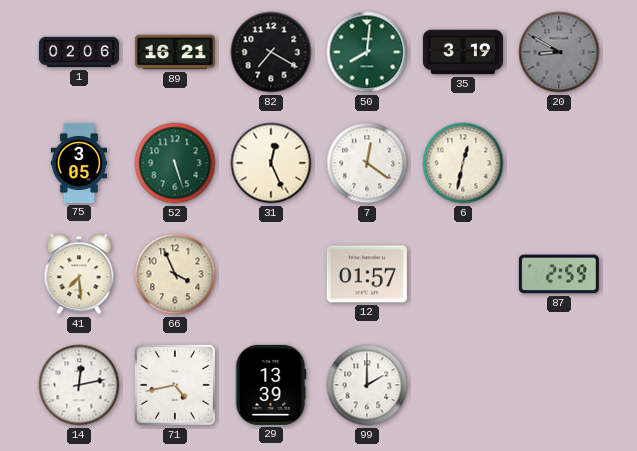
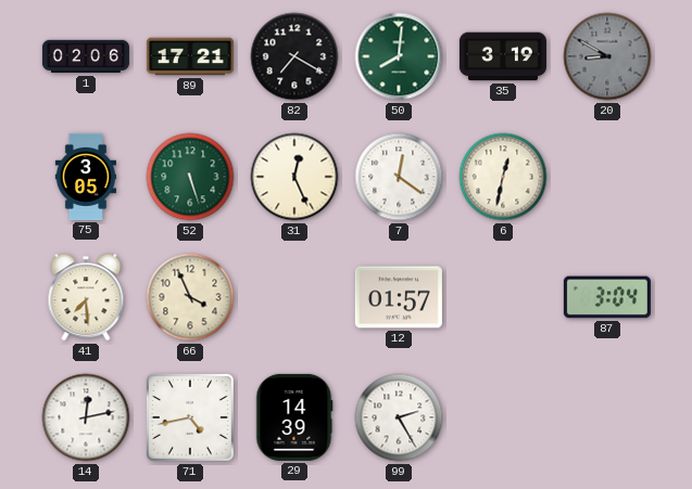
89: 16:21 -> 17:21
87: 2:59 -> 3:04
29: 13:39 -> 14:39
99: 2:00 -> 2:25
